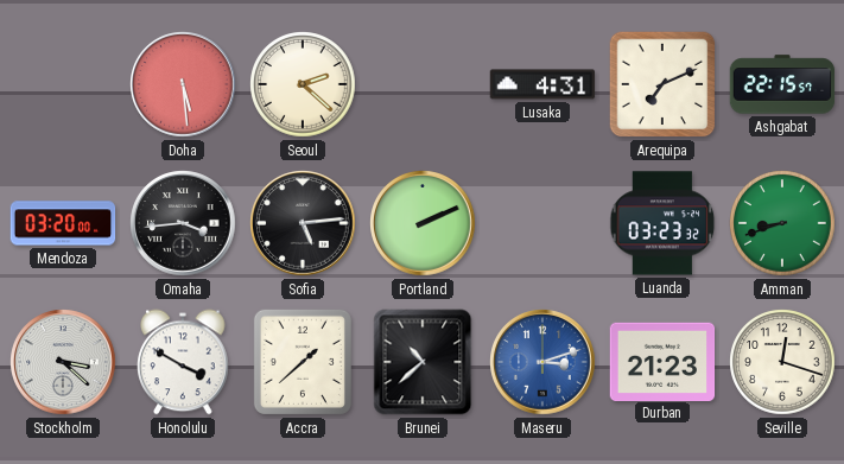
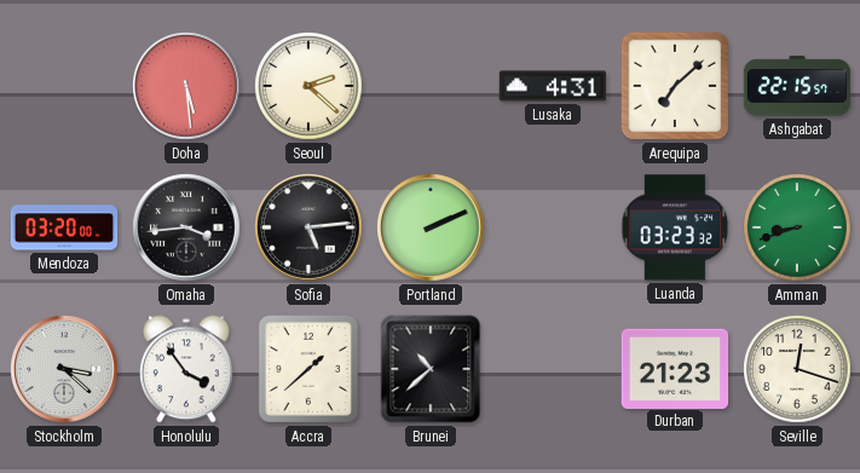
Arequipa: 7:11 -> 7:08
Honolulu: 3:50 -> 3:54
Maseru: 3:12 -> none
